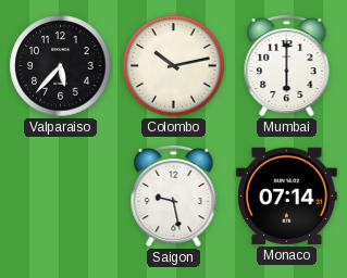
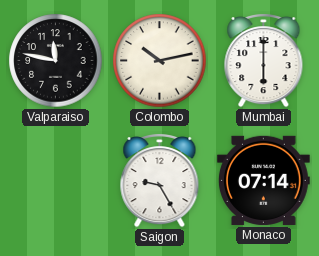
Valparaiso: 5:37 -> 11:47
Saigon: 9:28 -> 9:25
